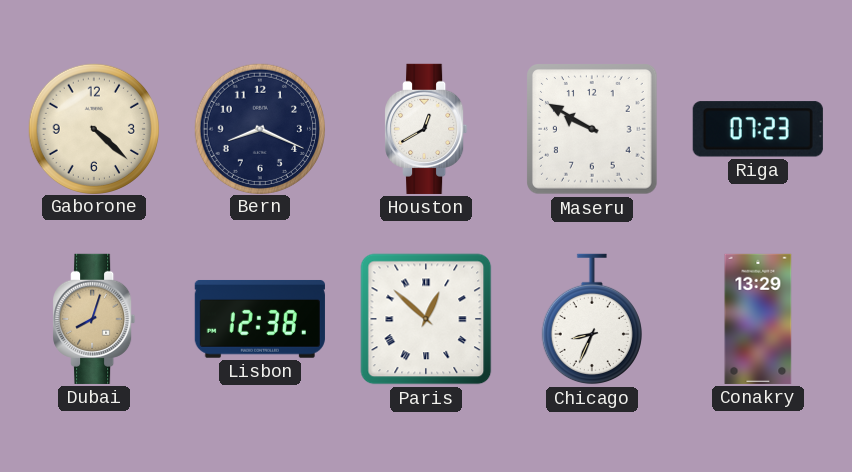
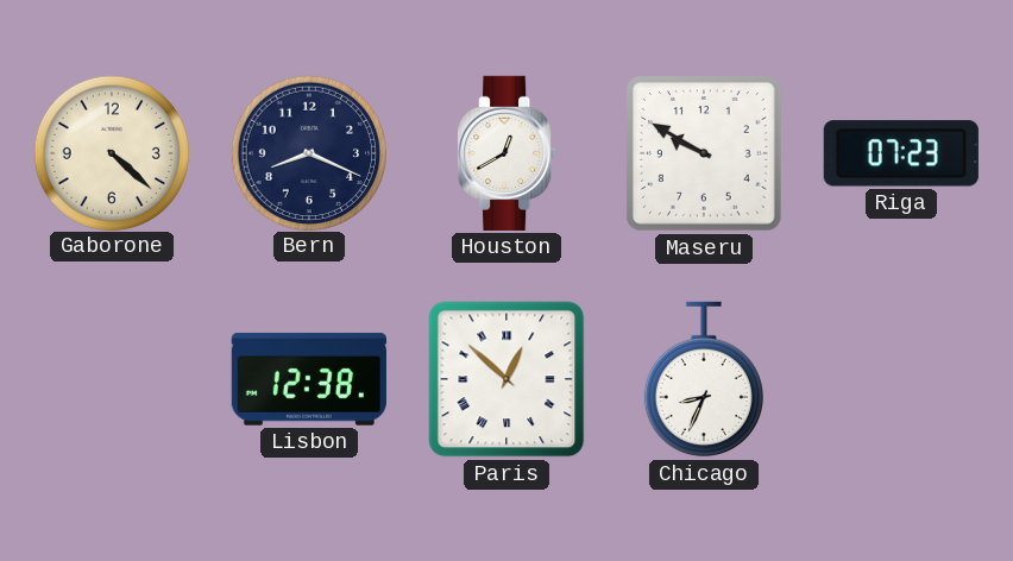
Dubai: 8:03 -> none
Conakry: 13:29 -> none
